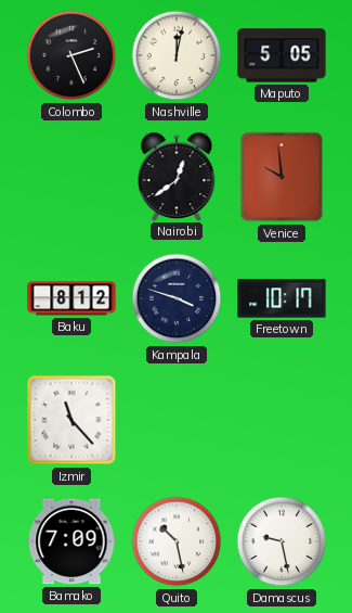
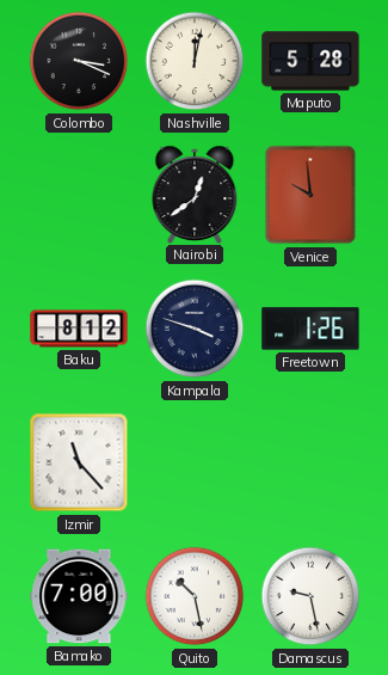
Colombo: 2:26 -> 3:19
Maputo: 5:05 -> 5:28
Freetown: 10:17 -> 1:26
Bamako: 7:09 -> 7:00
